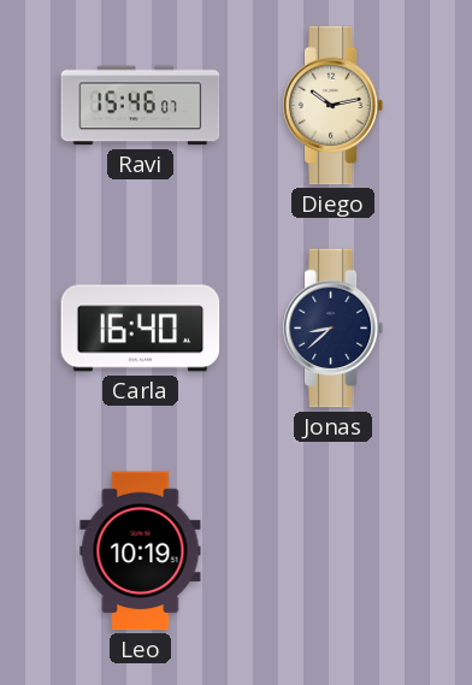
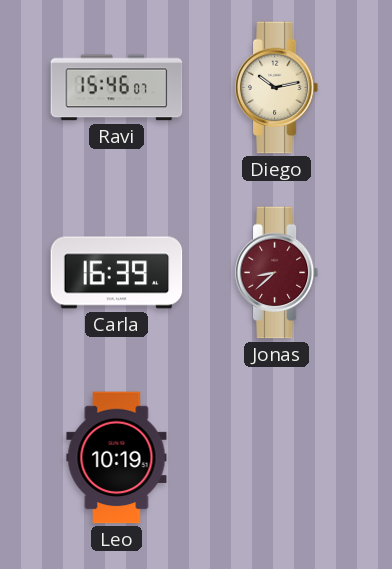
Carla: 16:40 -> 16:39
Jonas dial: navy -> burgundy
